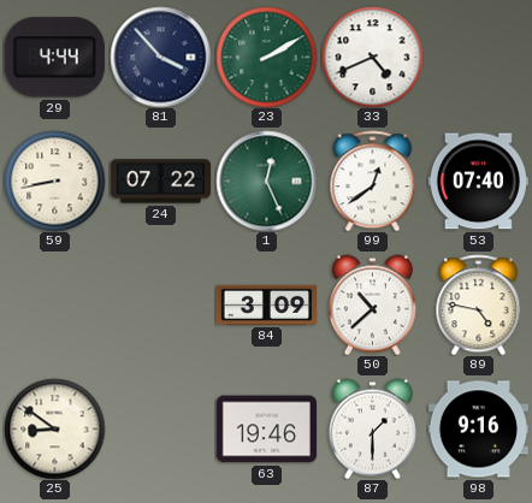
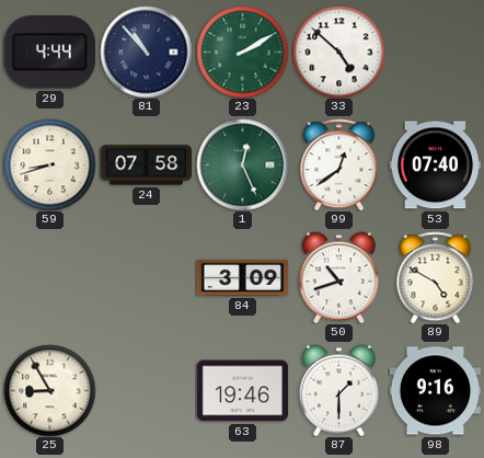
81: 3:53 -> 10:53
33: 4:41 -> 4:52
59: 8:43 -> 8:42
24: 07:22 -> 07:58
50: 10:38 -> 10:42
89: 4:47 -> 4:50
25: 8:51 -> 8:55
